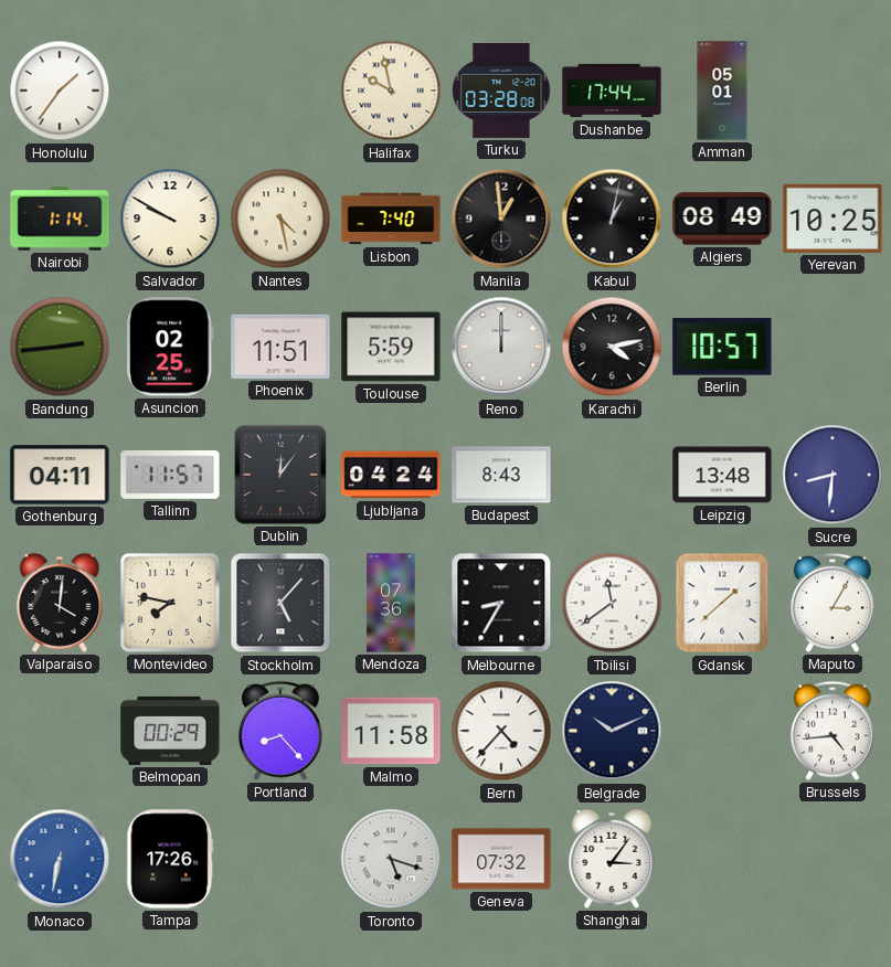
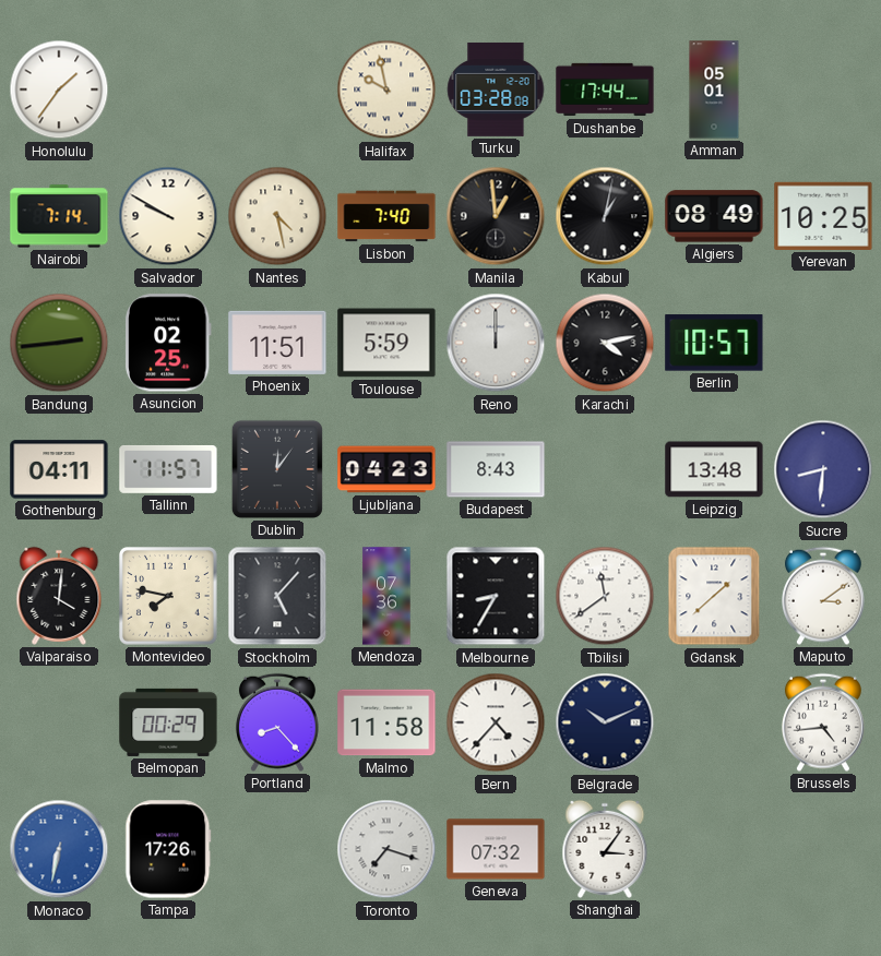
Nairobi: 1:14 -> 7:14
Ljubljana: 04:24 -> 04:23
Maputo: 3:05 -> 3:09
Toronto: 5:18 -> 7:18
